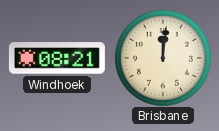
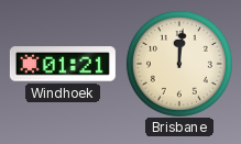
Windhoek: 08:21 -> 01:21
